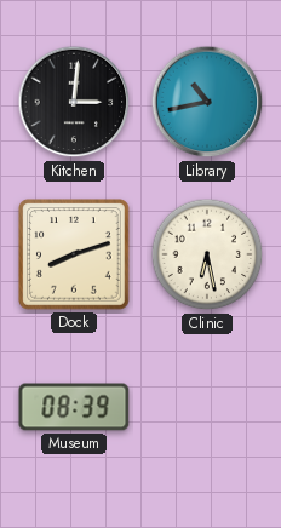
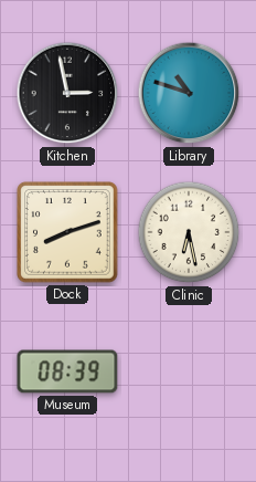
Kitchen: 3:01 -> 2:58
Library: 10:43 -> 10:48
